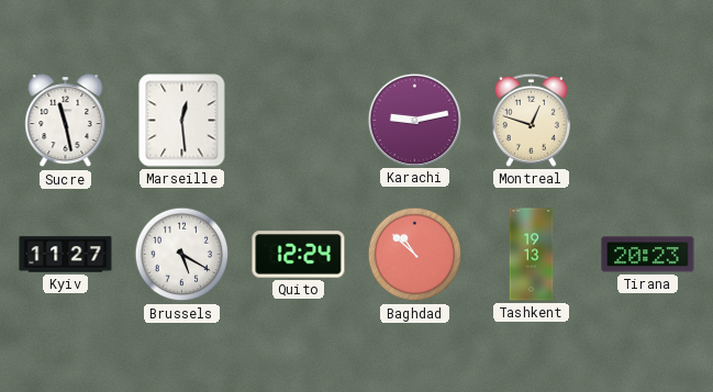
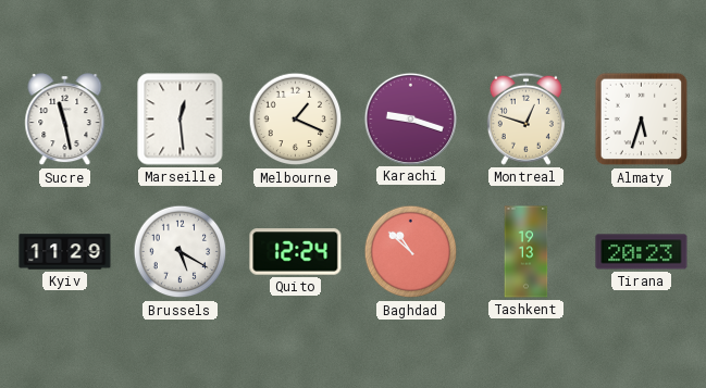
Melbourne: none -> 1:19
Karachi: 9:13 -> 9:18
Almaty: none -> 5:33
Kyiv: 11:27 -> 11:29
